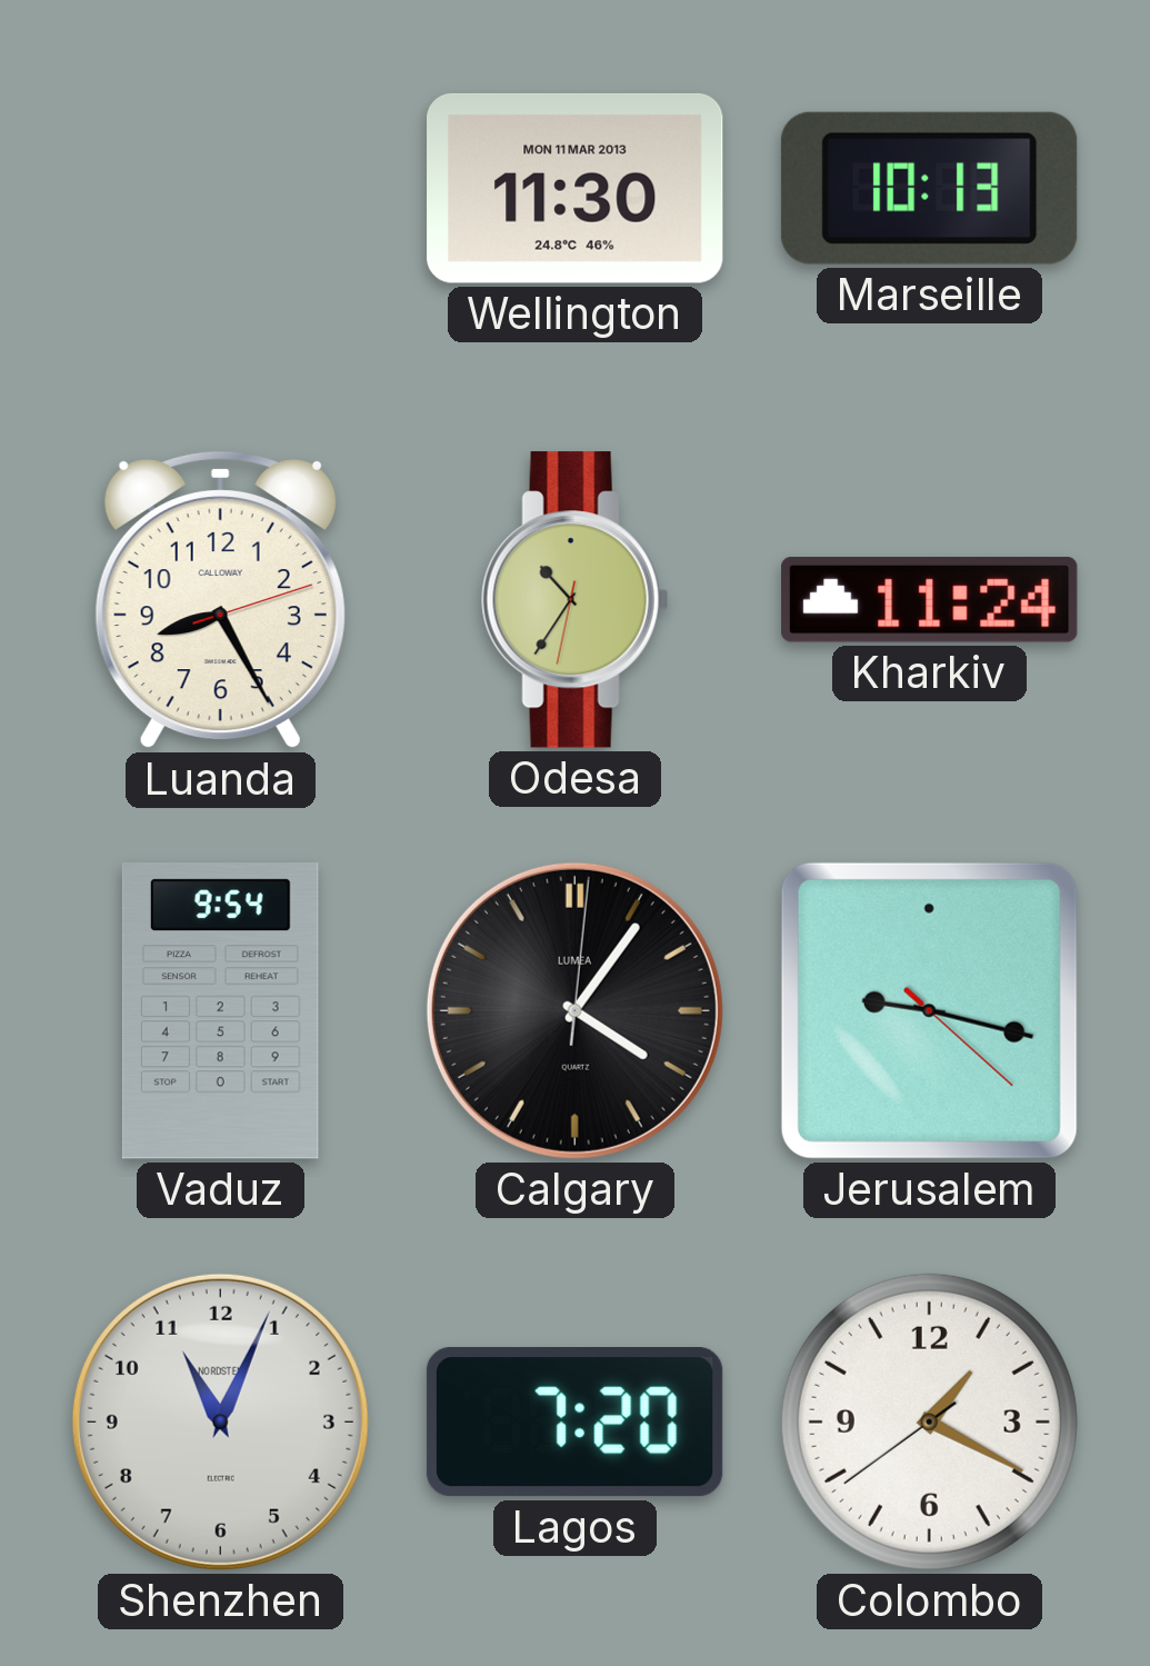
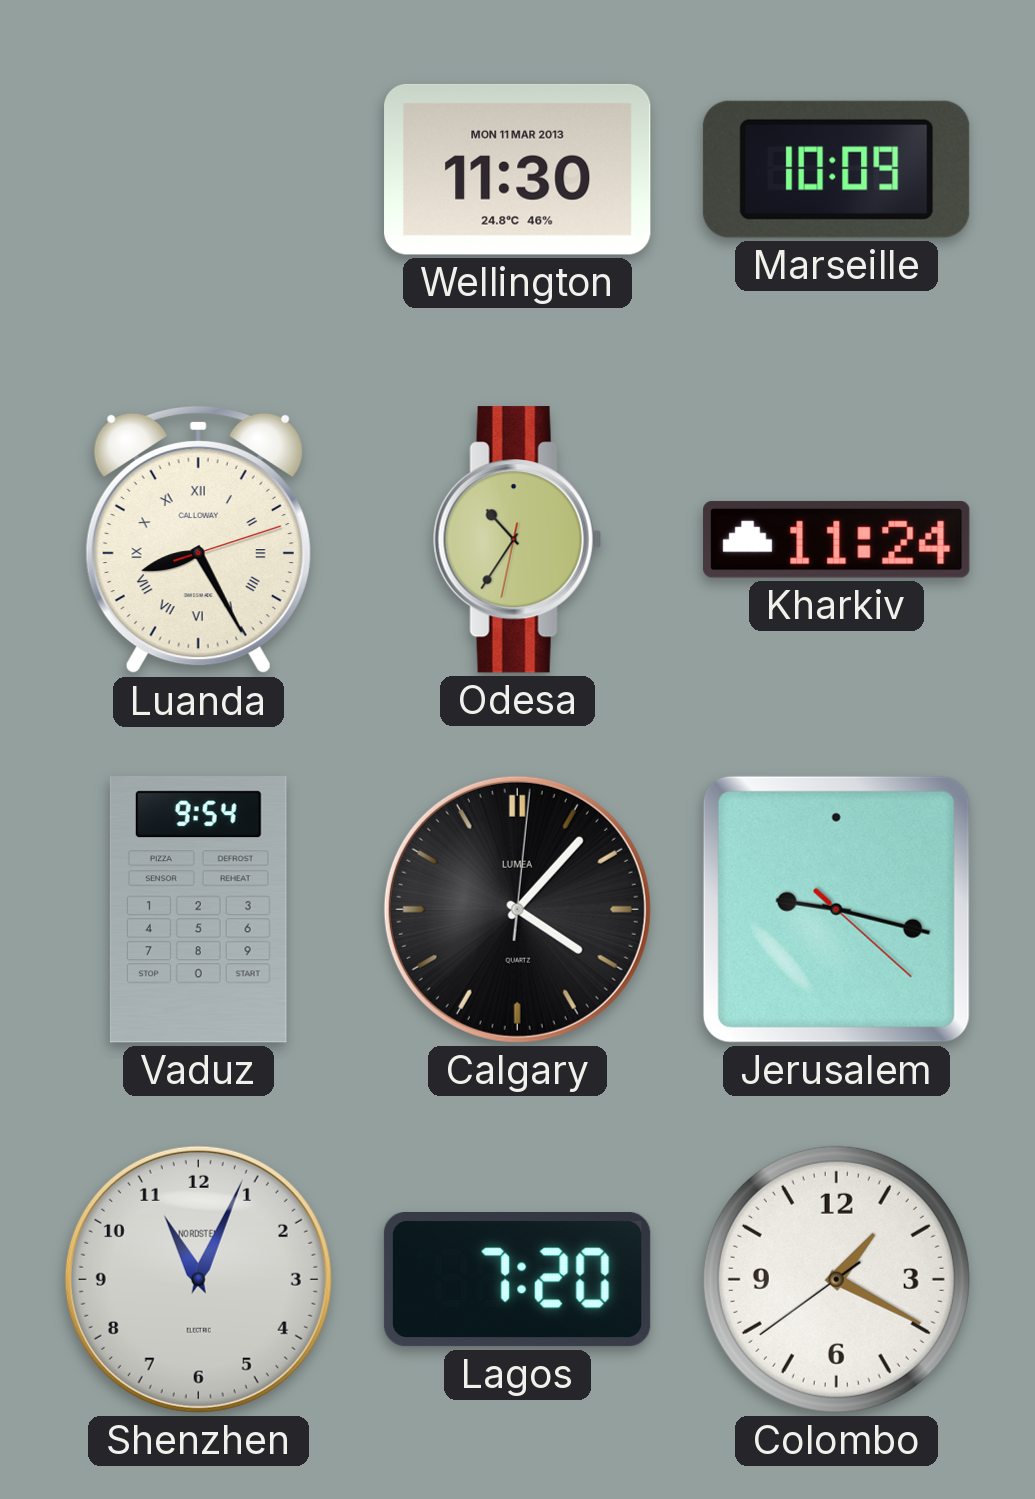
Marseille: 10:13 -> 10:09
Luanda numerals: Arabic -> Roman
Calgary: 4:06 -> 4:07
